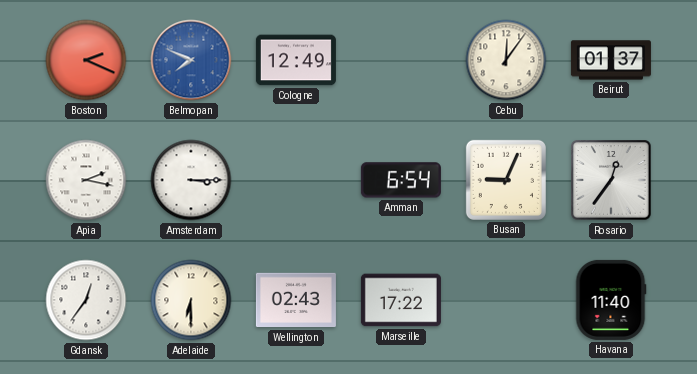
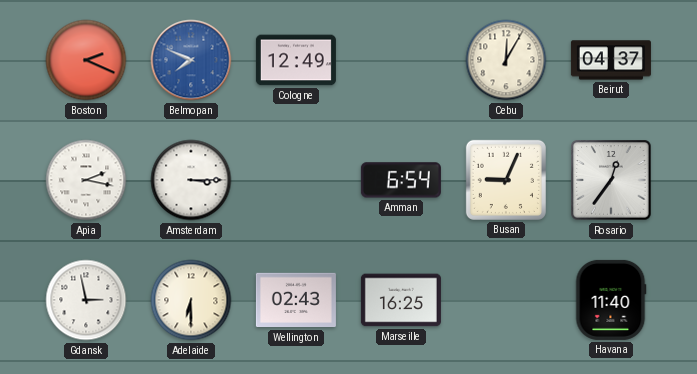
Cebu: 12:06 -> 12:05
Beirut: 01:37 -> 04:37
Gdansk: 12:36 -> 2:58
Marseille: 17:22 -> 16:25
